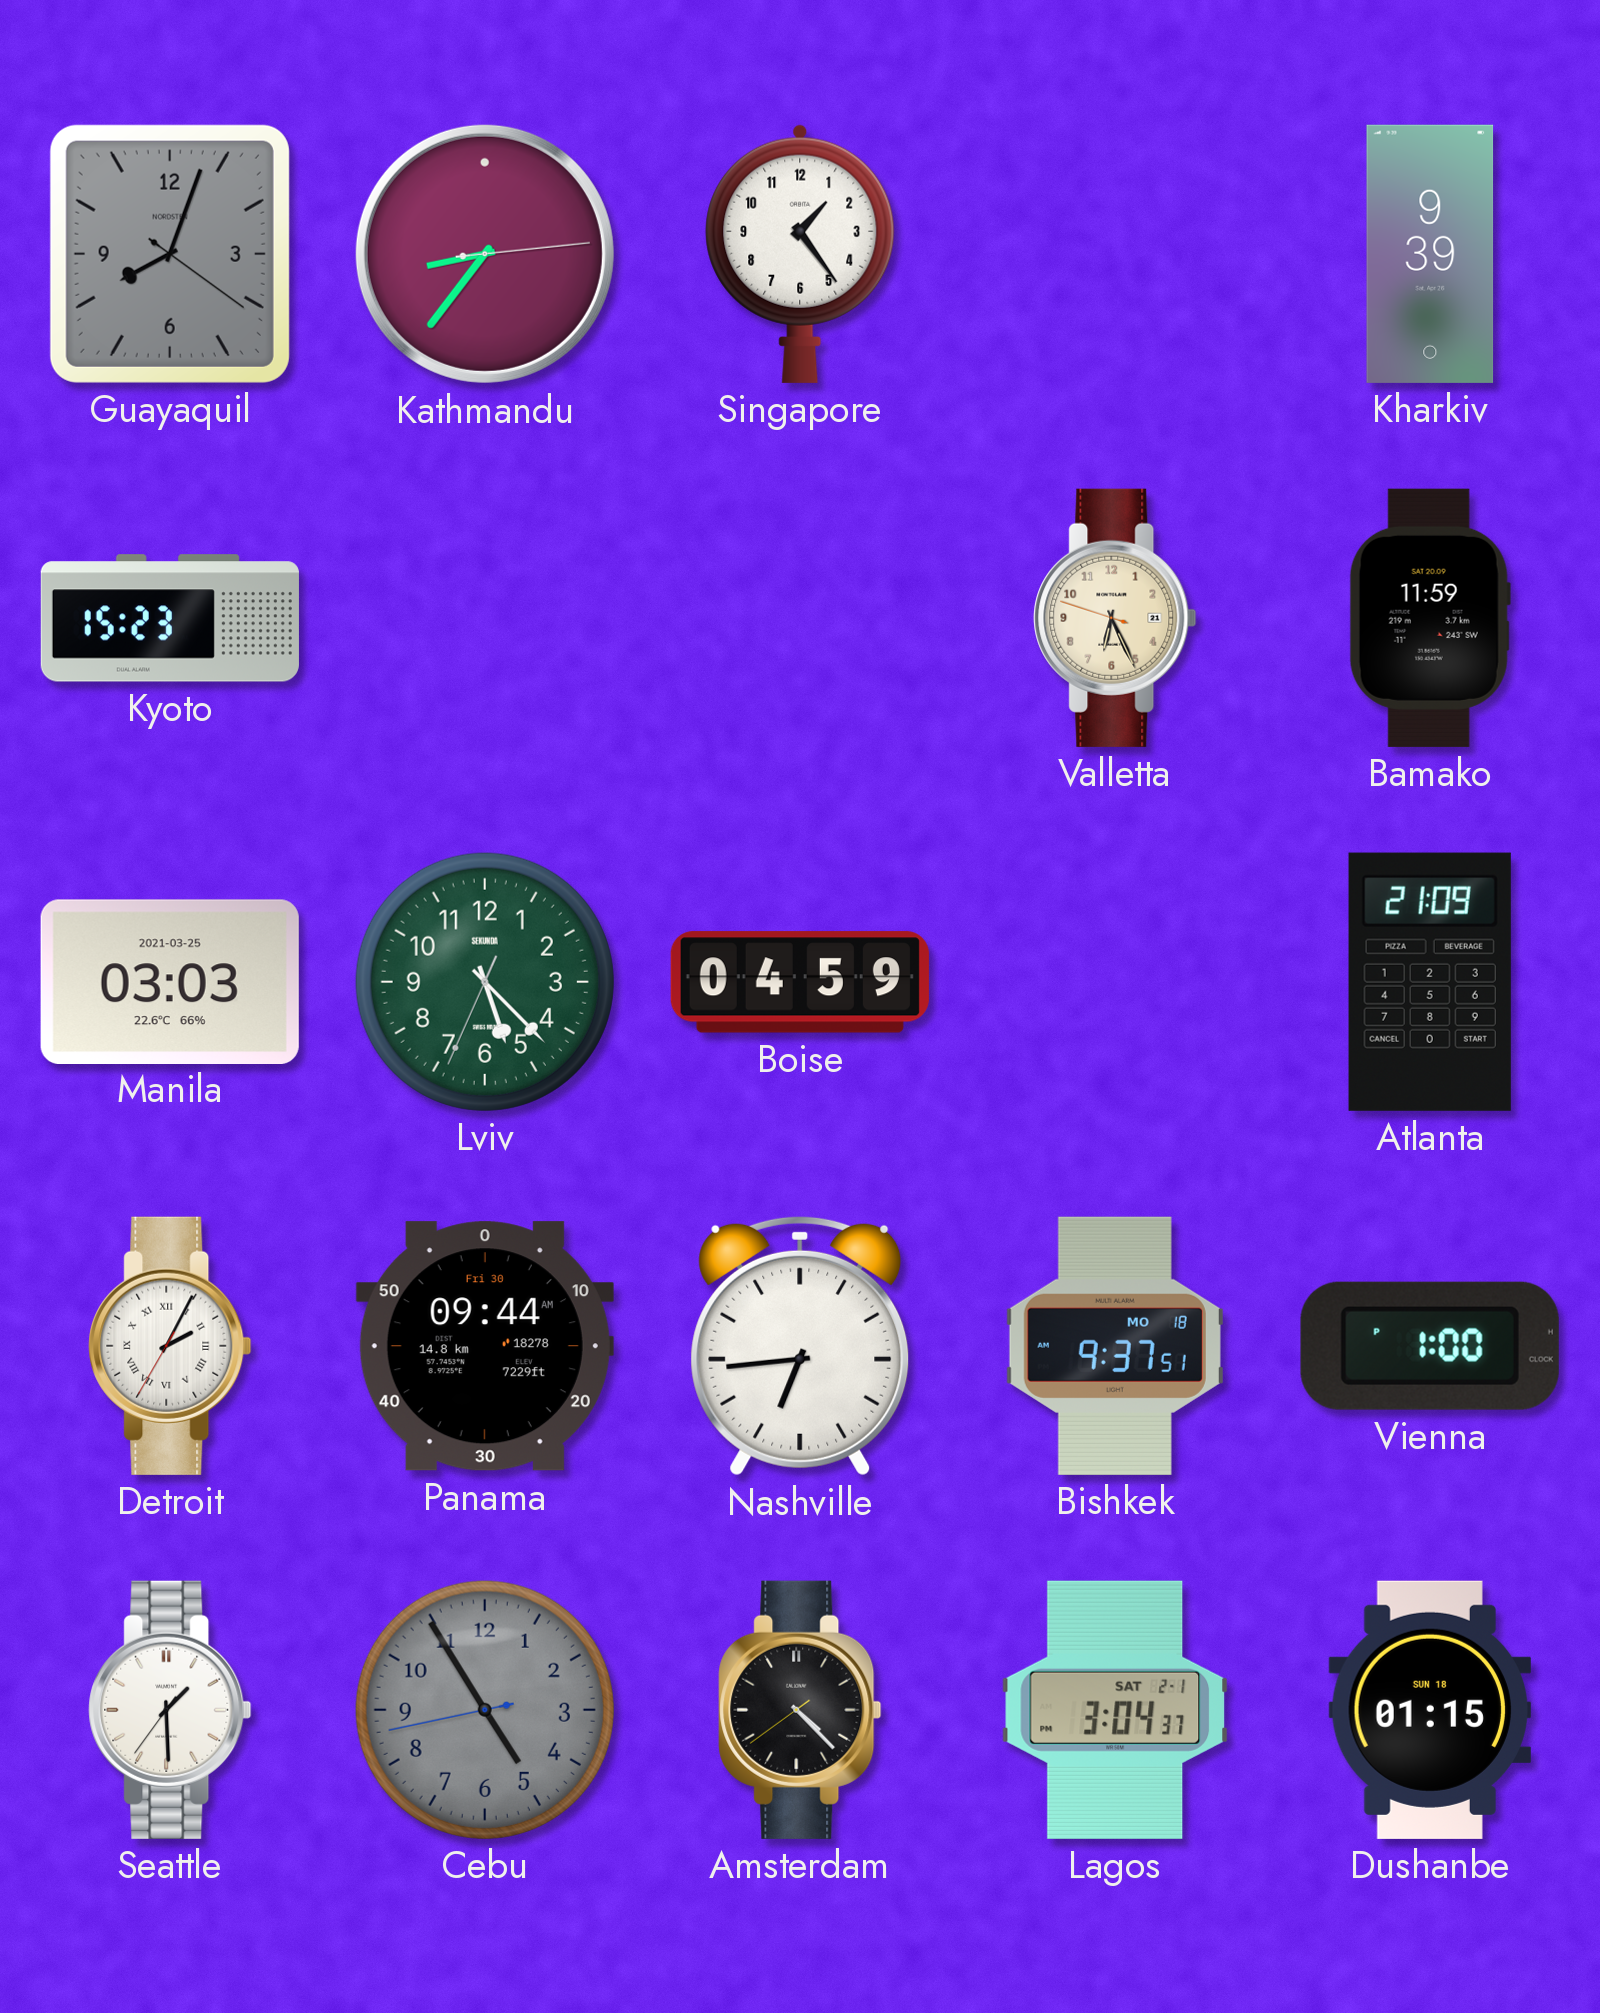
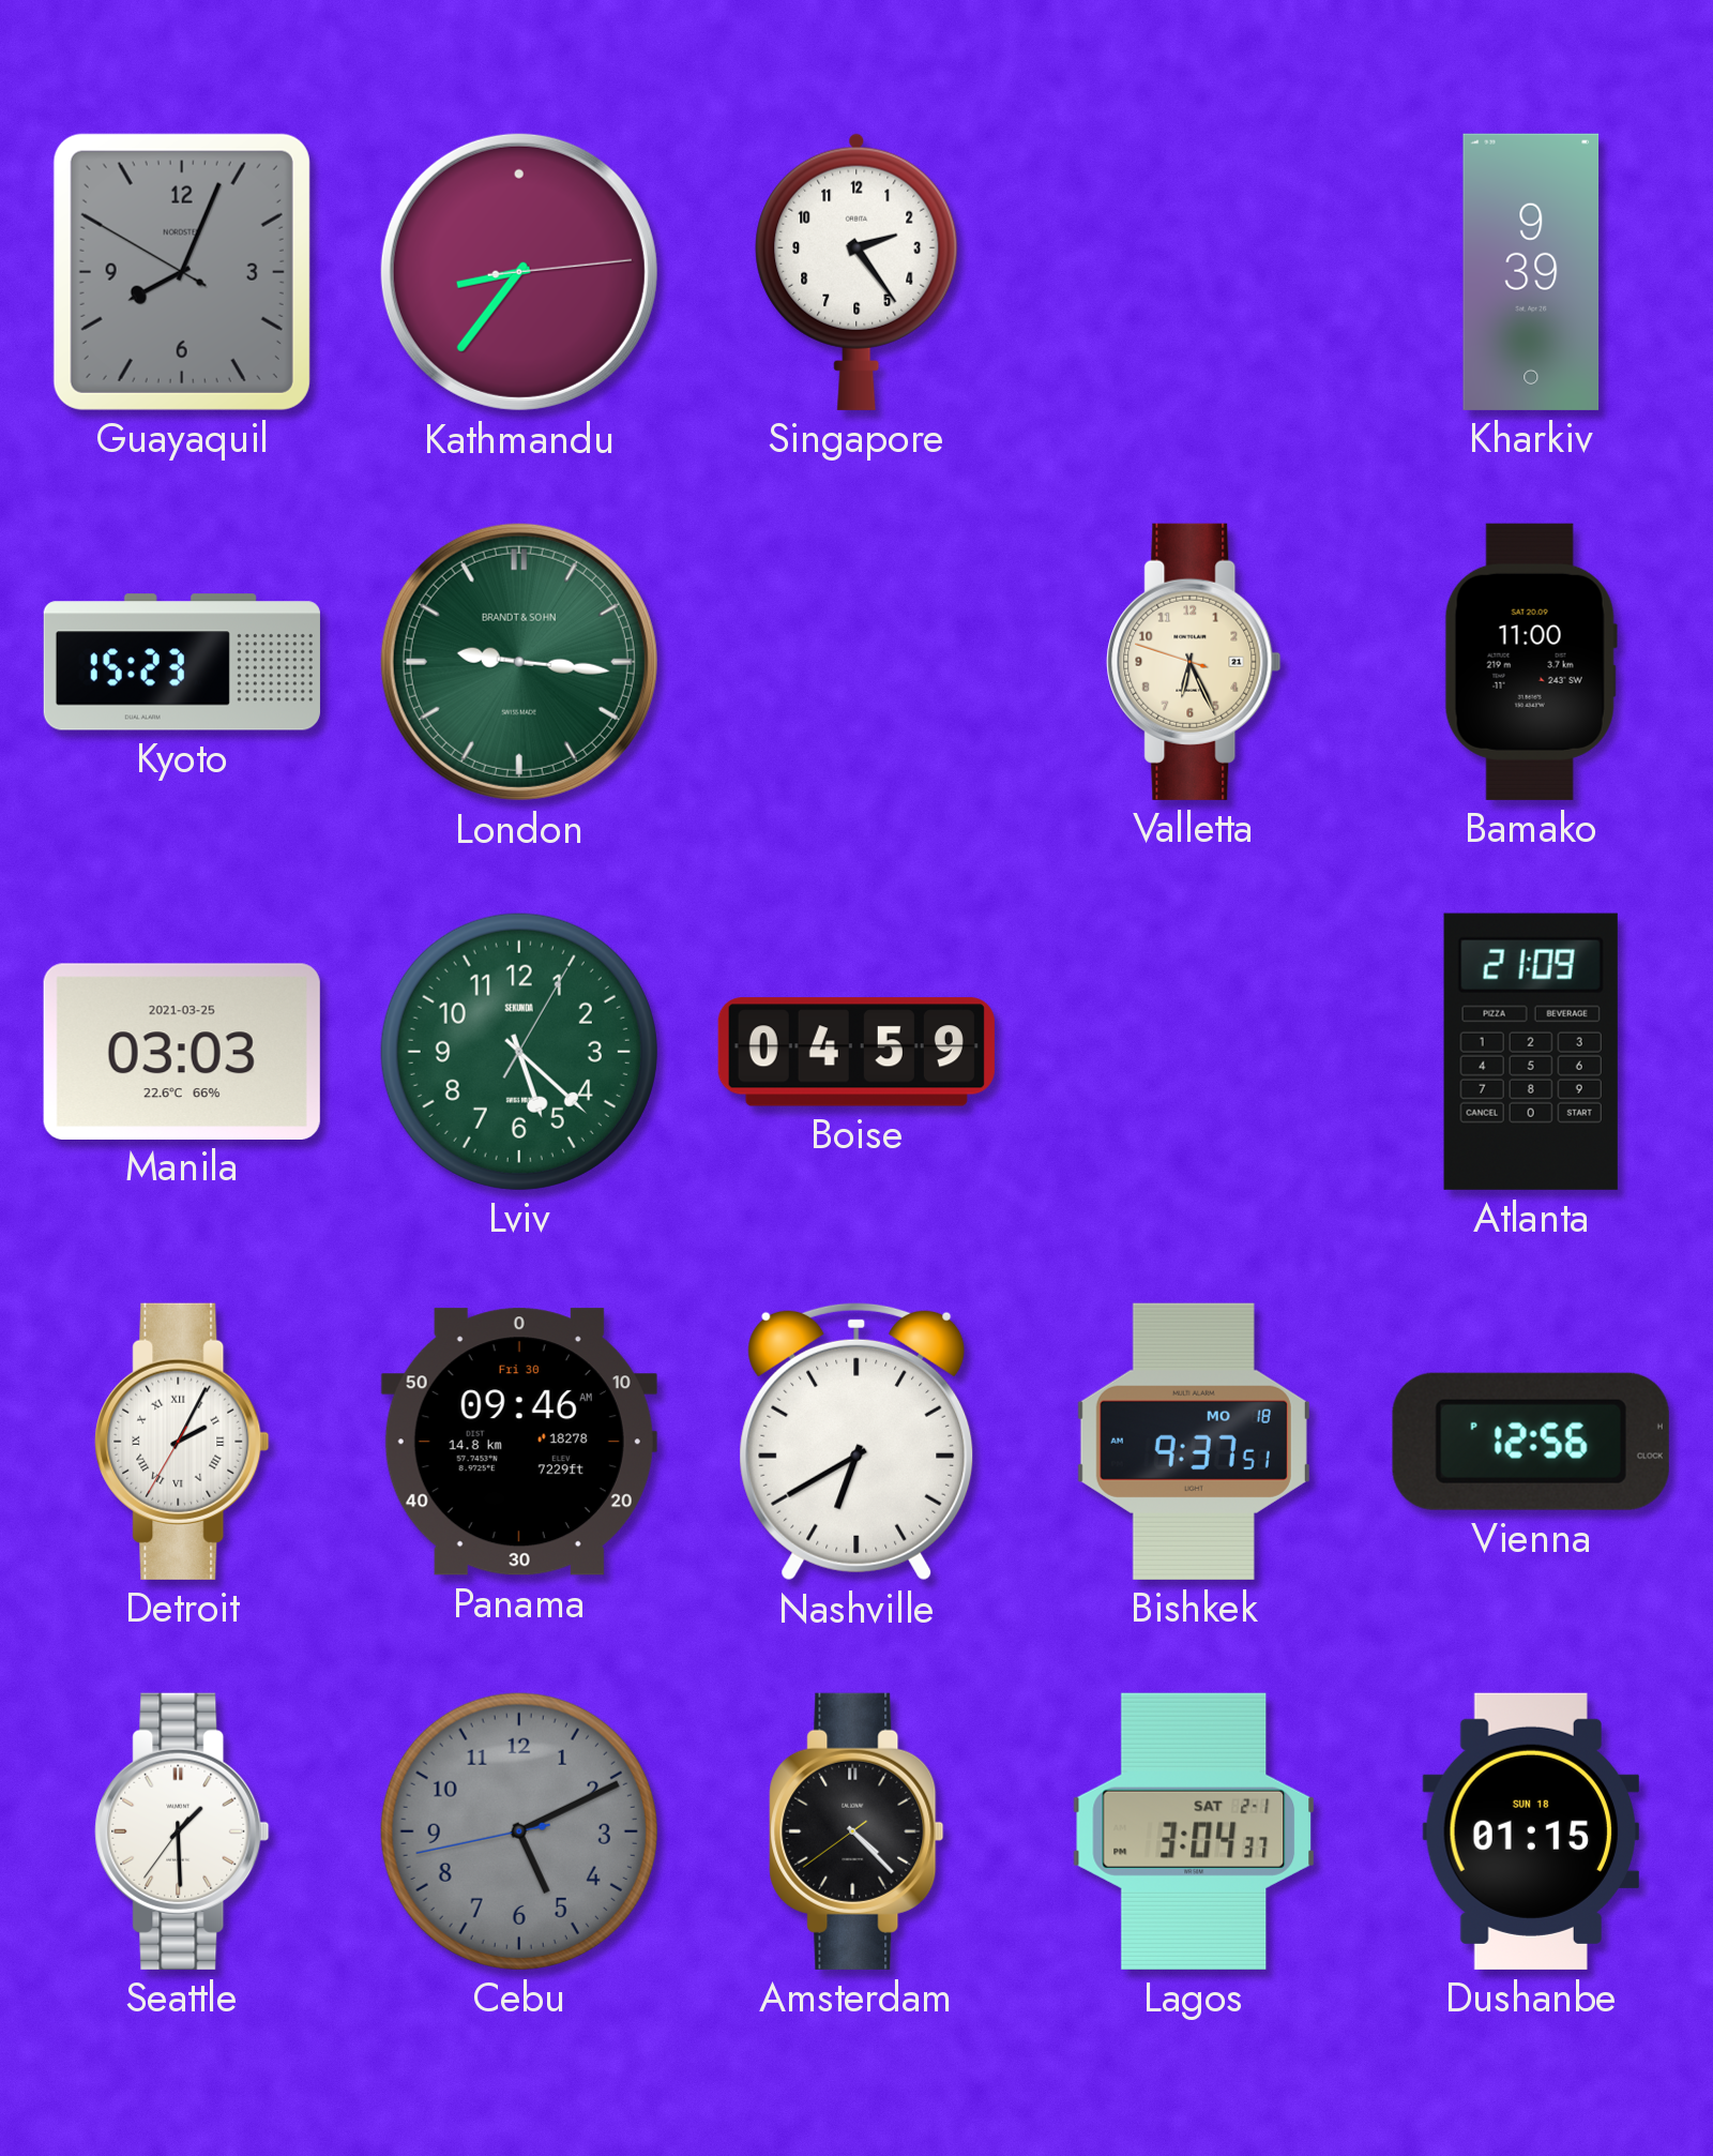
Guayaquil: 8:03:21 -> 8:03:50
Singapore: 1:24 -> 2:24
London: none -> 9:16
Bamako: 11:59 -> 11:00
Lviv: 5:22:34 -> 5:22:05
Panama: 09:44 -> 09:46
Nashville: 6:44 -> 6:40
Vienna: 1:00 -> 12:56
Cebu: 4:54 -> 5:10
